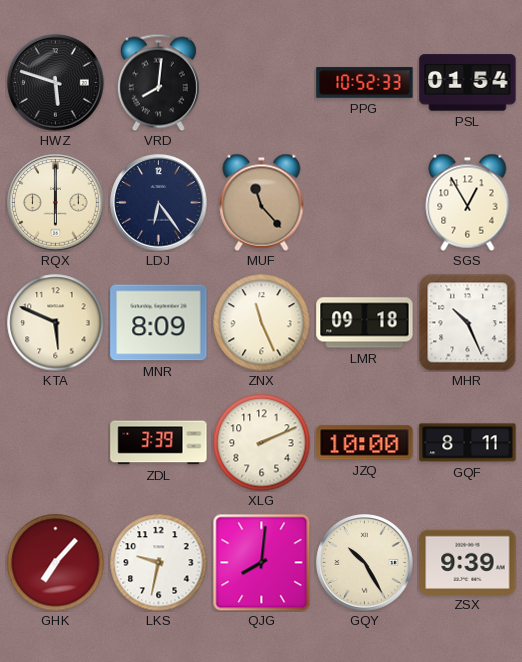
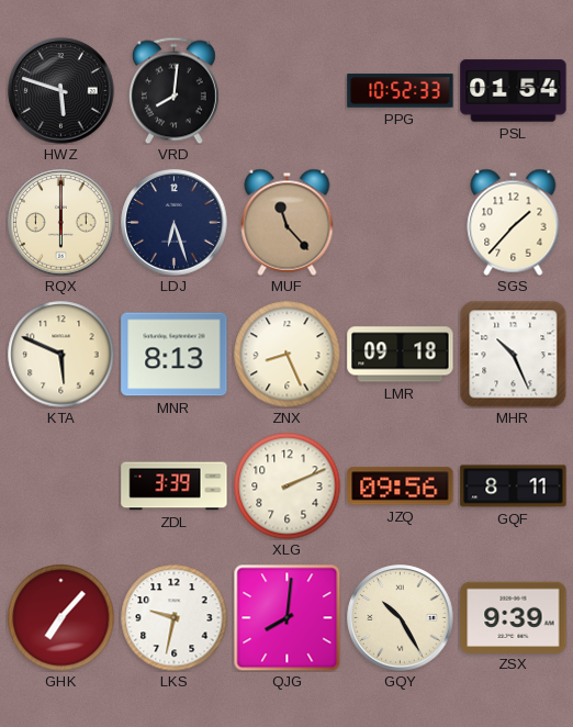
LDJ: 6:24 -> 6:27
SGS: 12:55 -> 1:37
MNR: 8:09 -> 8:13
ZNX: 11:26 -> 8:26
JZQ: 10:00 -> 09:56
